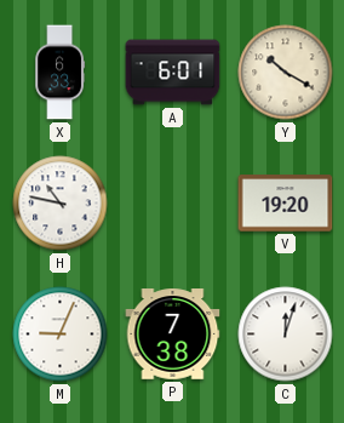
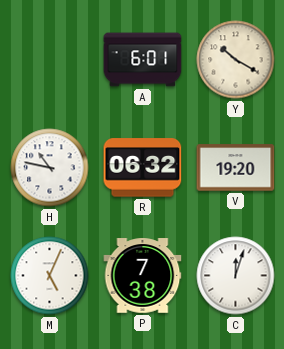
X: 6:33 -> none
R: none -> 06:32
M: 9:04 -> 5:04
